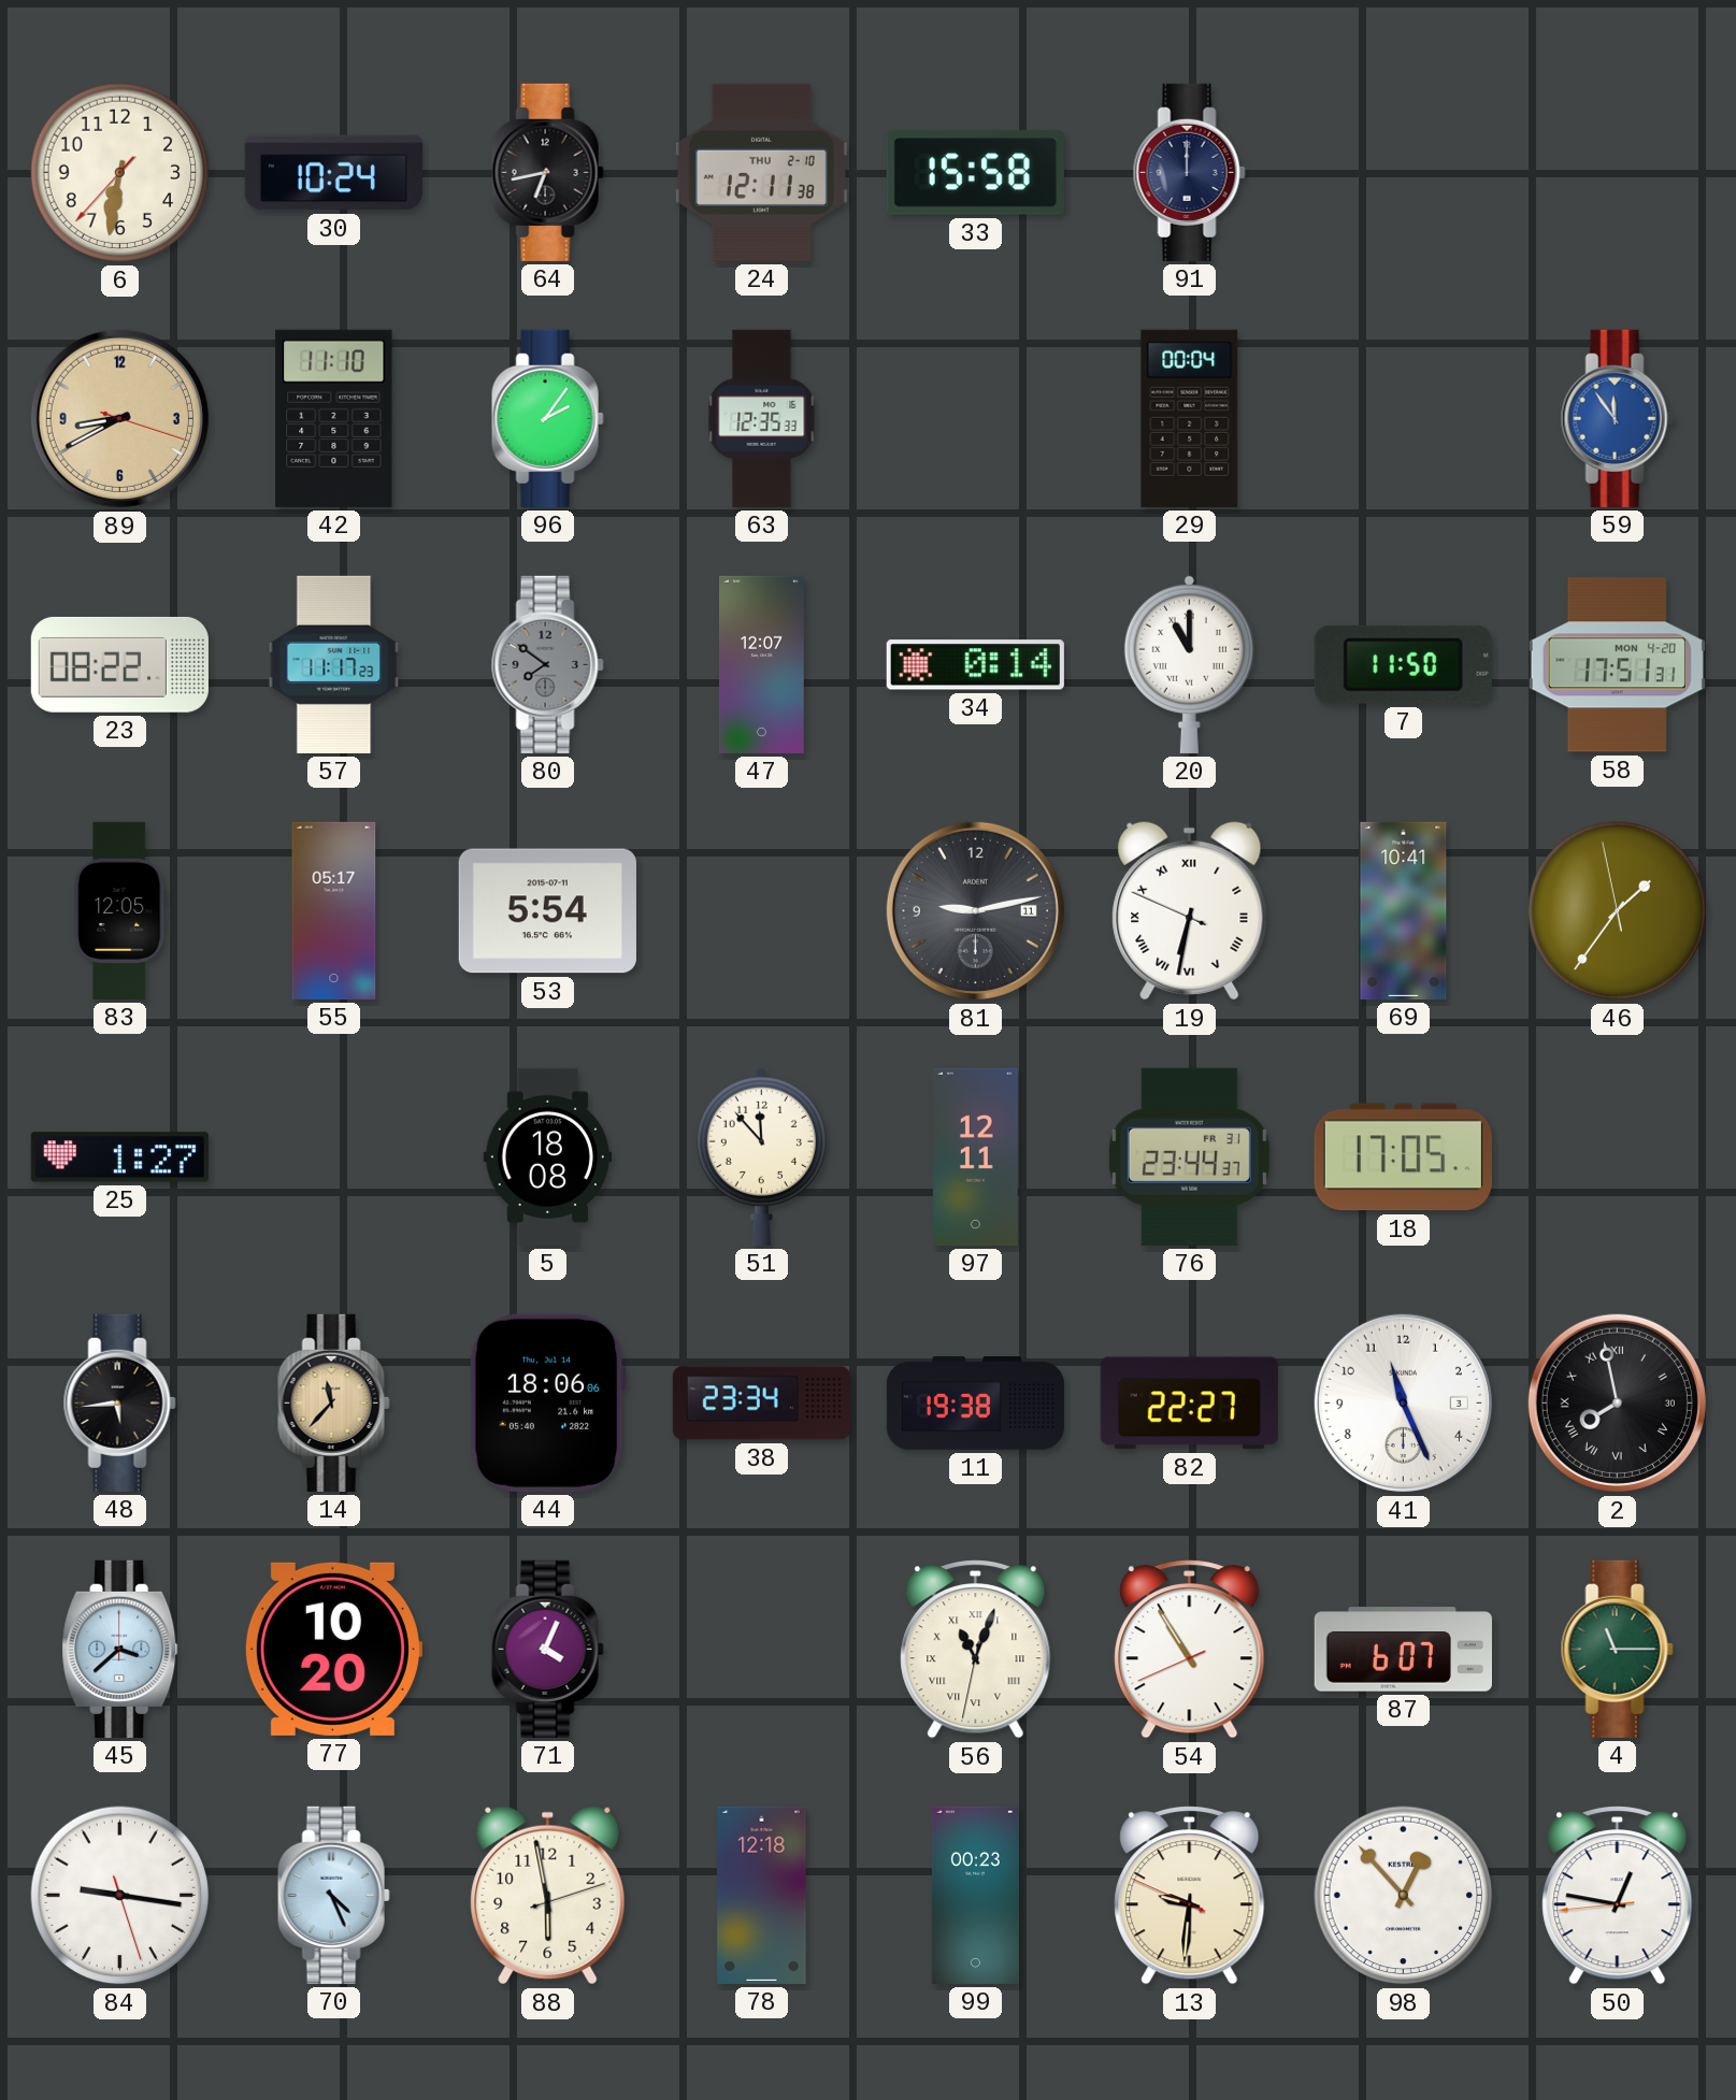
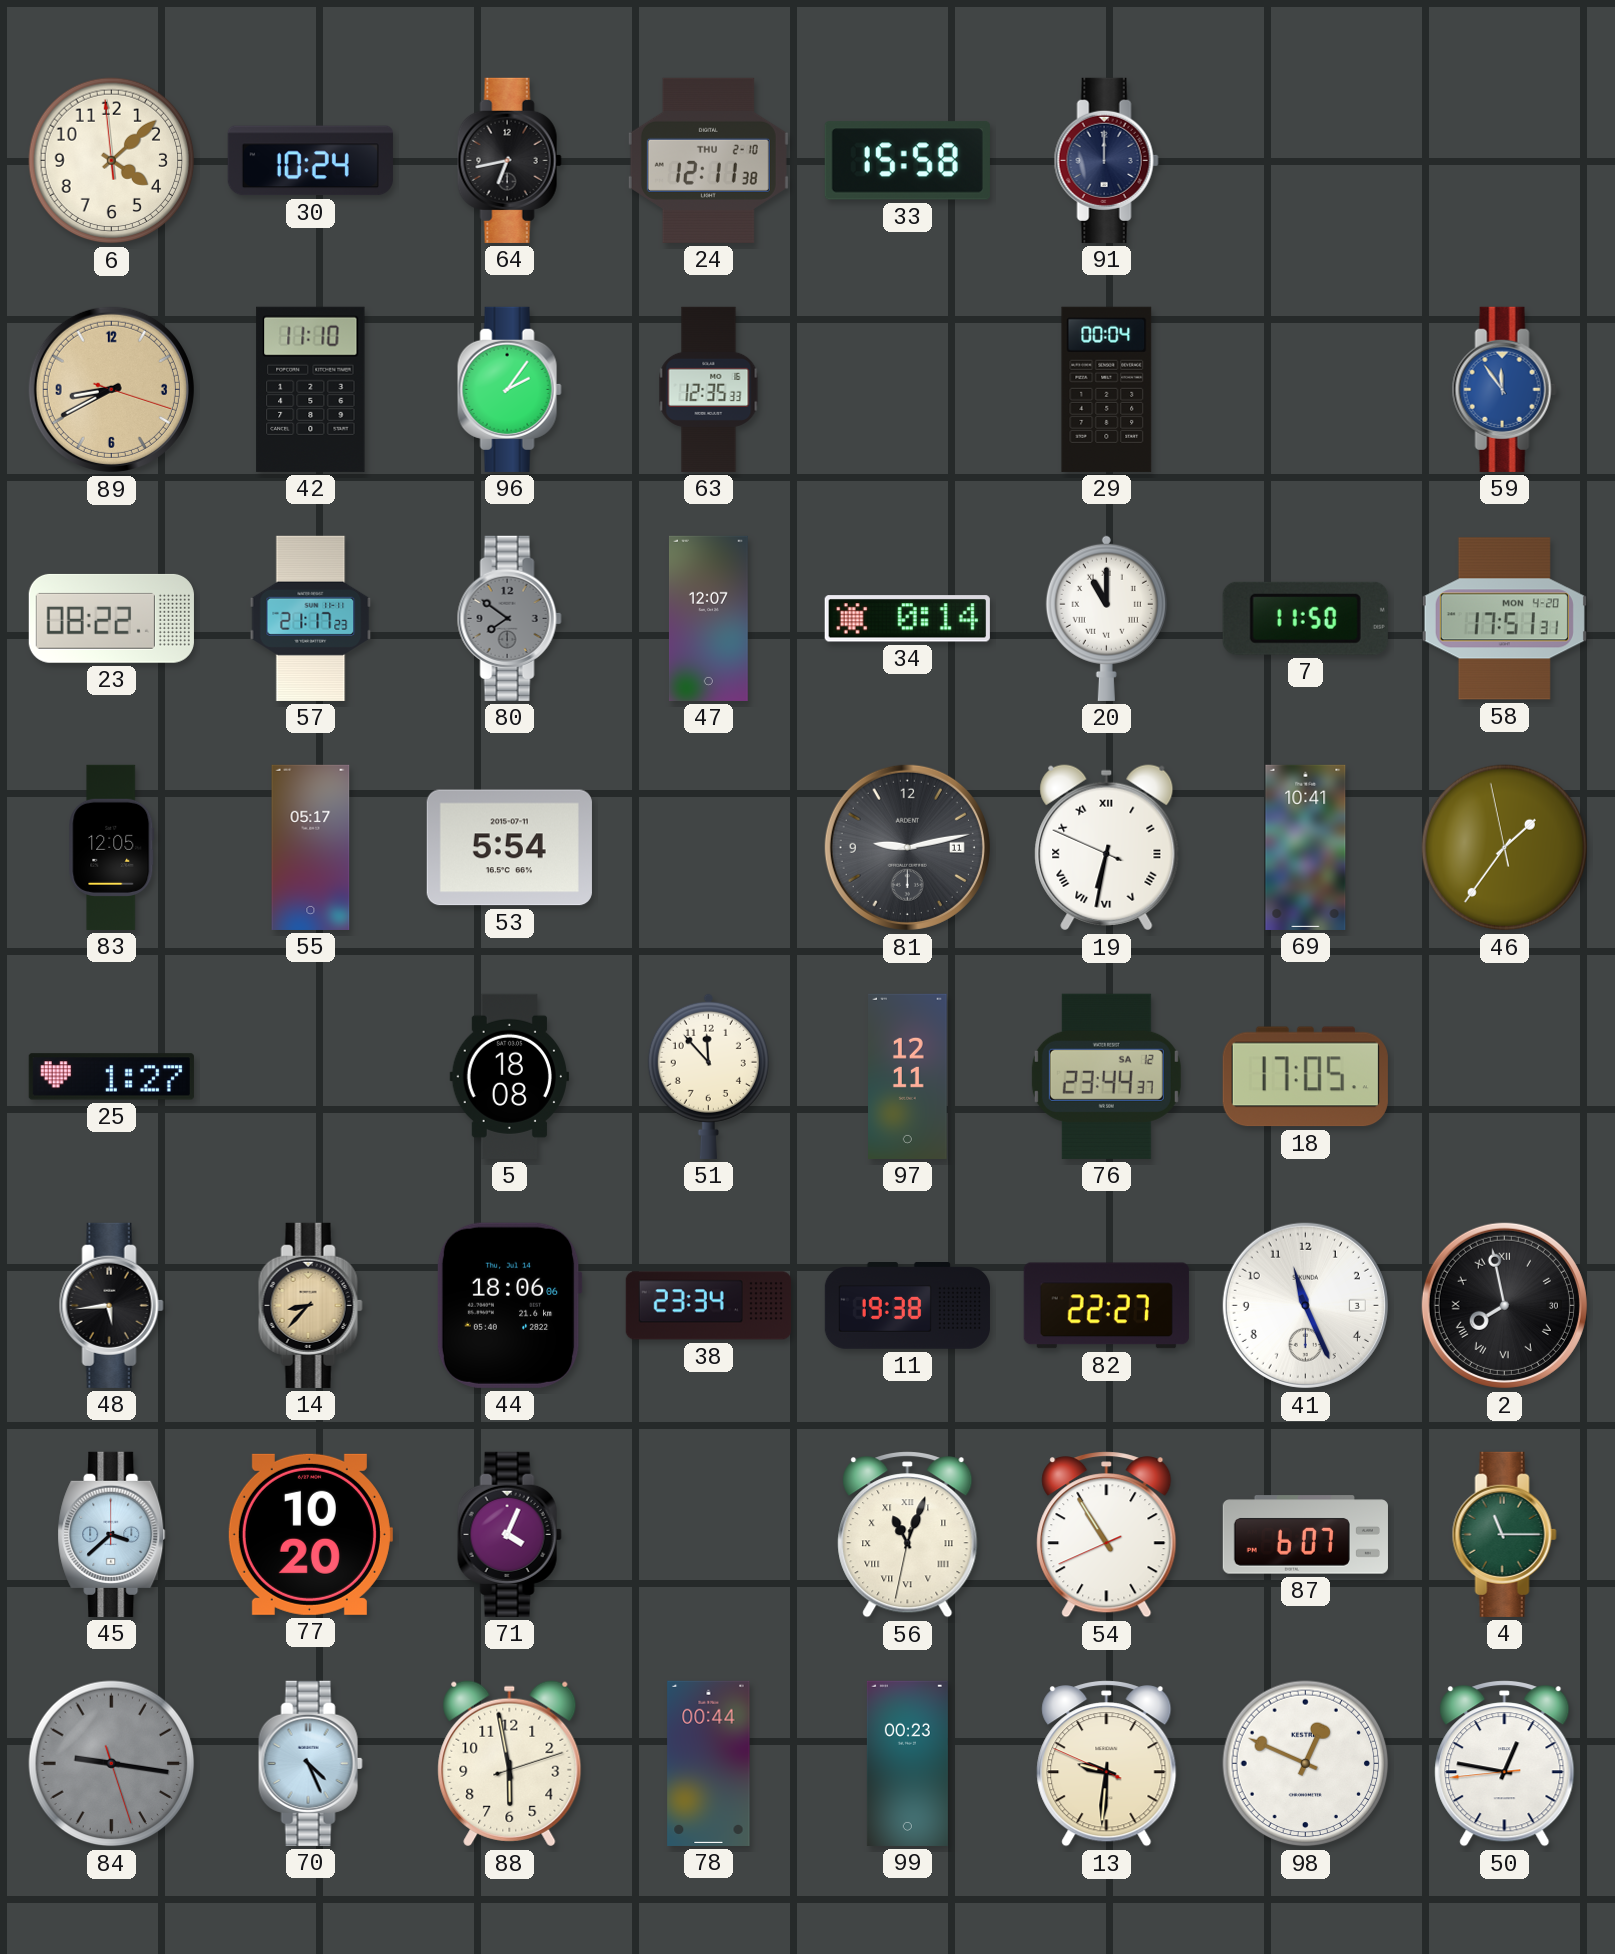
6: 6:31 -> 4:07
57: 11:17 -> 21:17
76 date: FR 31 -> SA 12
14: 11:37 -> 8:37
84 dial: white -> grey
78: 12:18 -> 00:44
98: 12:53 -> 12:49
